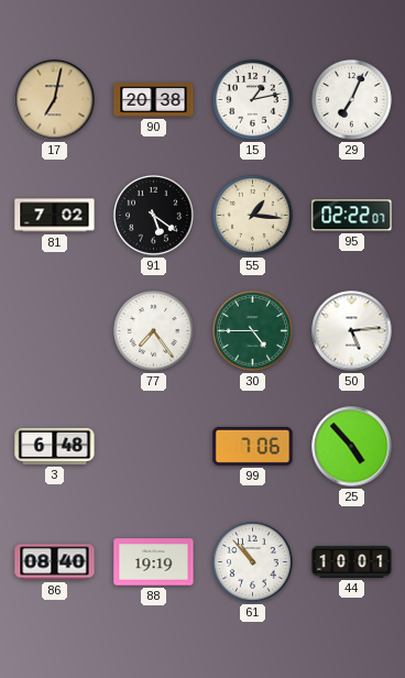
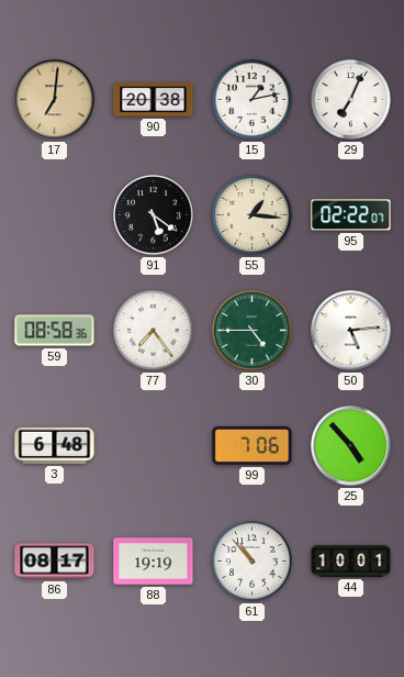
17: 7:02 -> 7:01
81: 7:02 -> none
59: none -> 08:58
86: 08:40 -> 08:17
